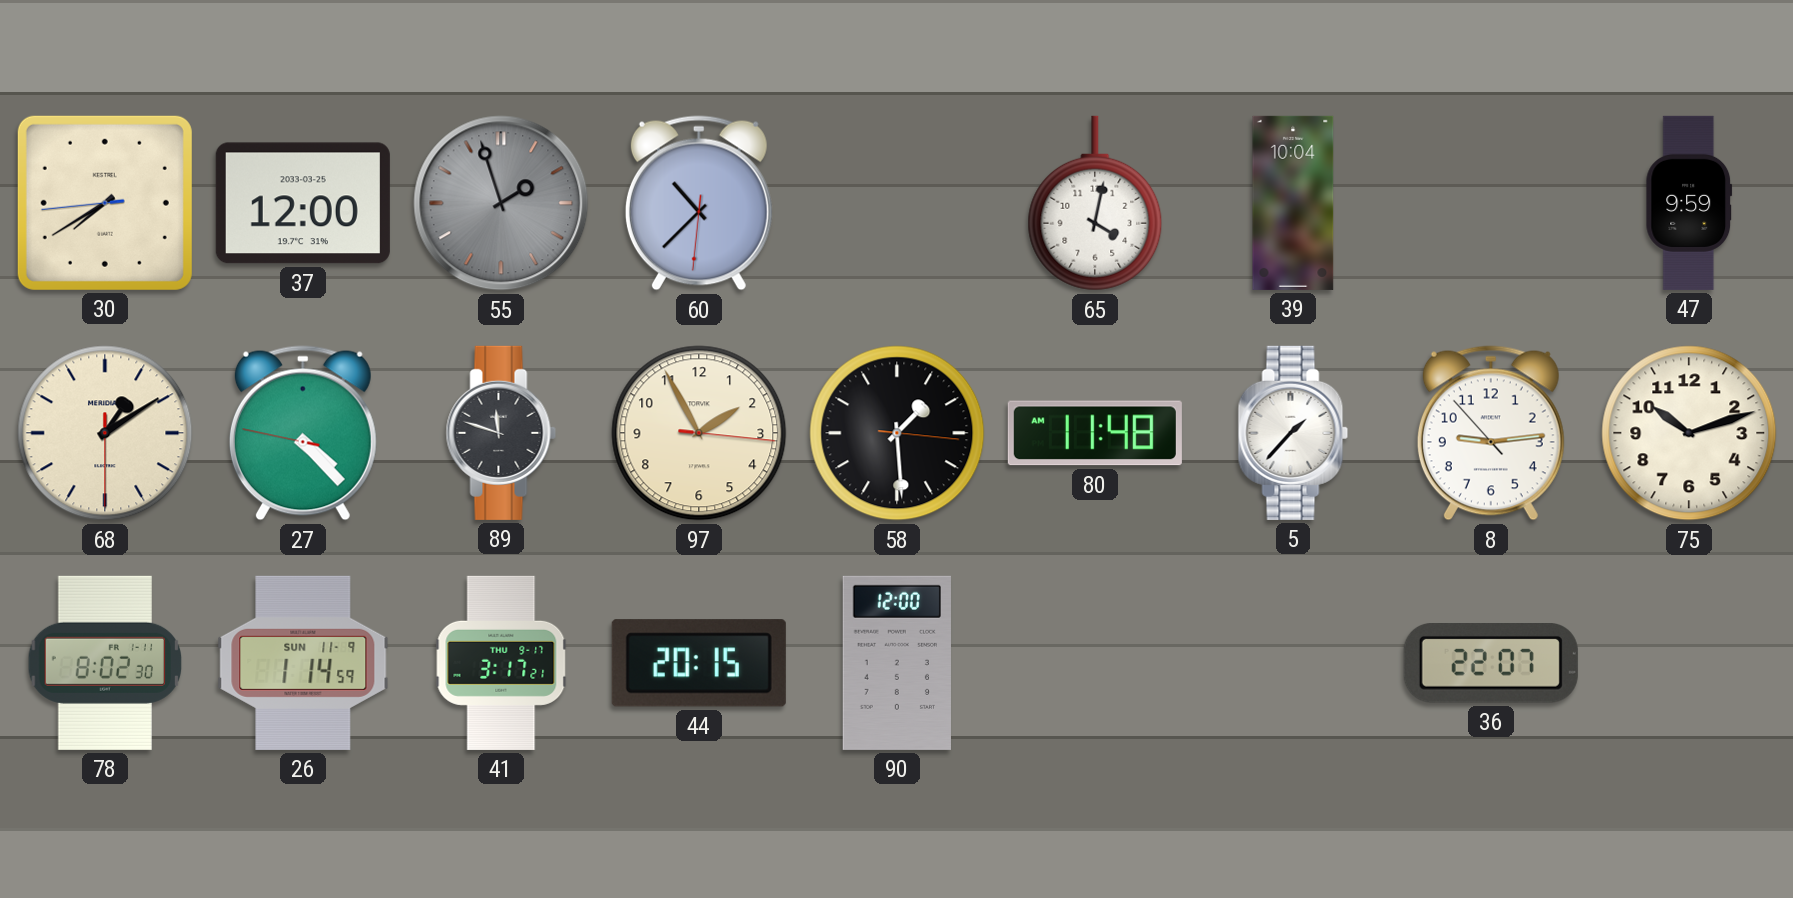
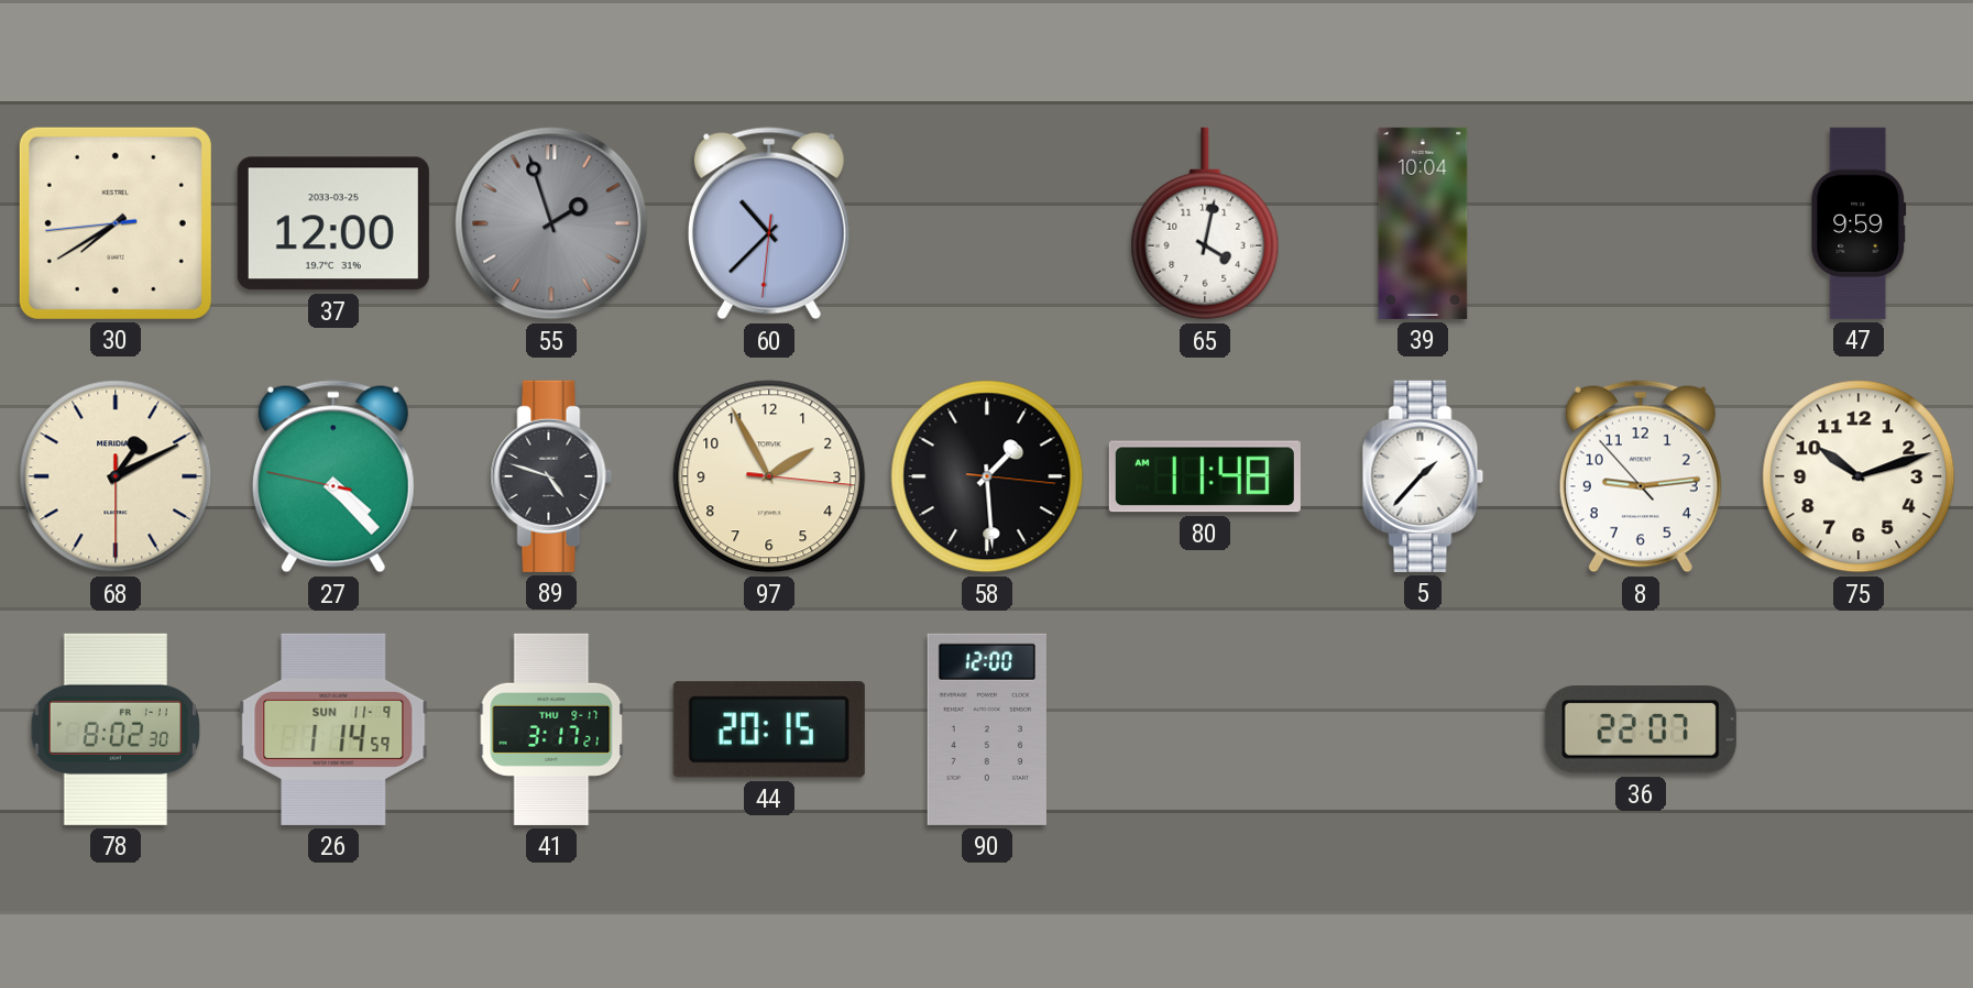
68: 1:09 -> 1:10
89: 11:48 -> 4:48
